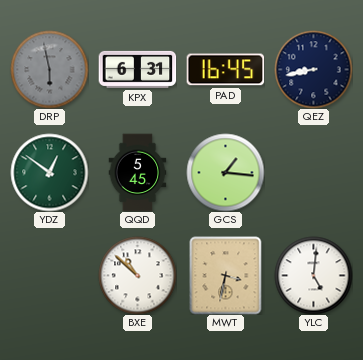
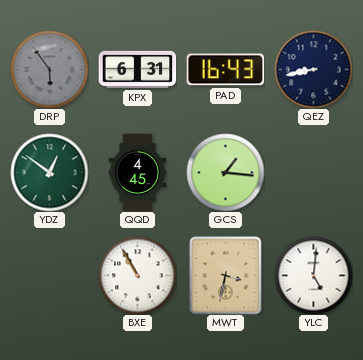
DRP: 5:58 -> 5:54
PAD: 16:45 -> 16:43
QQD: 5:45 -> 4:45
BXE: 10:52 -> 10:55
